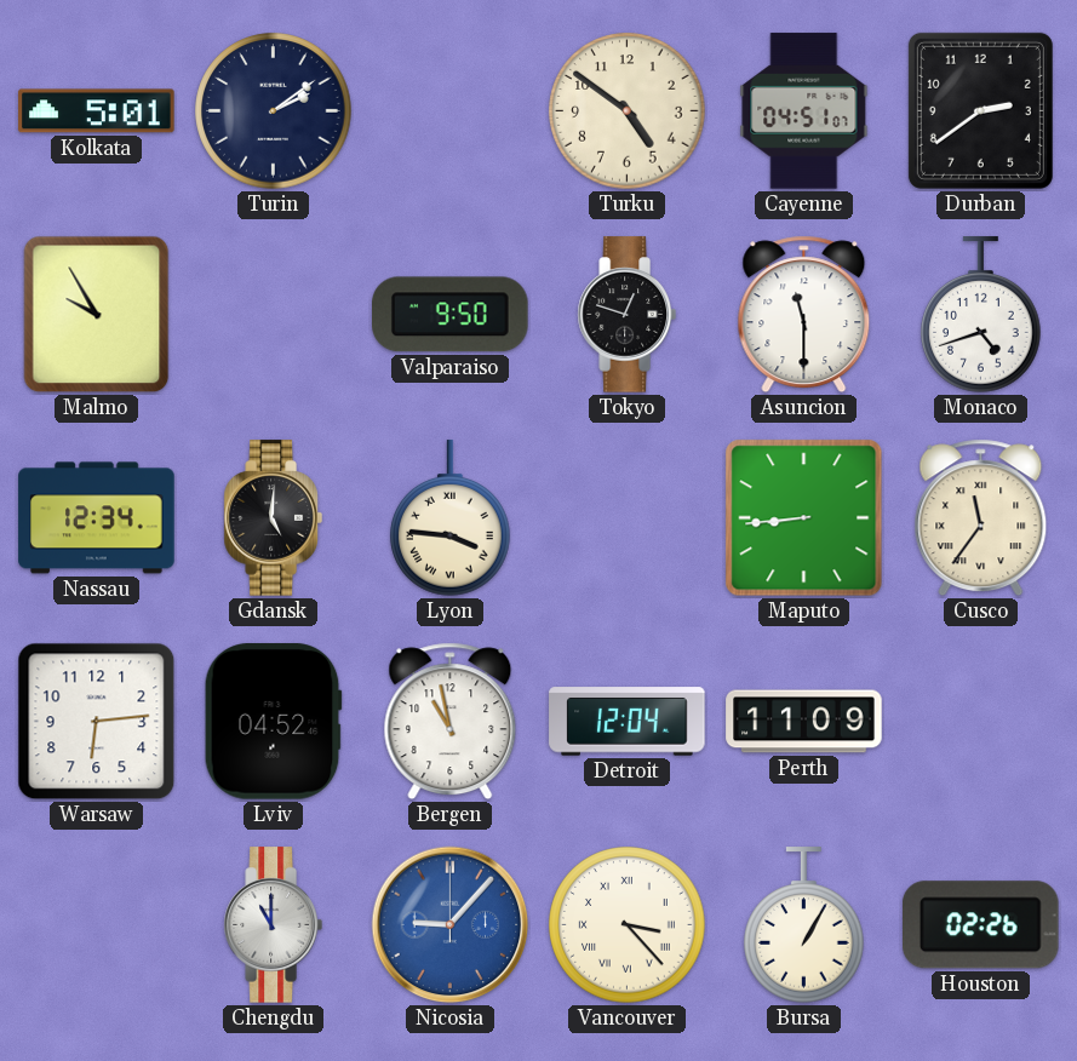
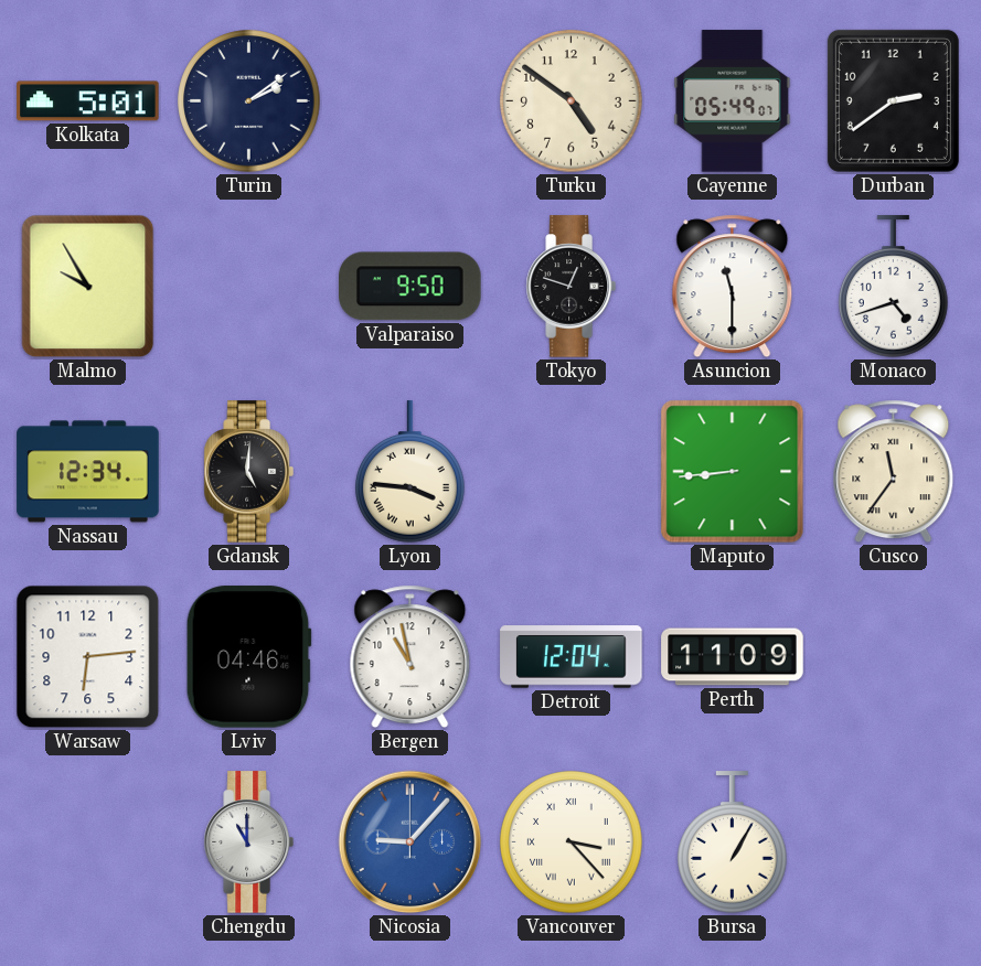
Cayenne: 04:51 -> 05:49
Lviv: 04:52 -> 04:46
Houston: 02:26 -> none
